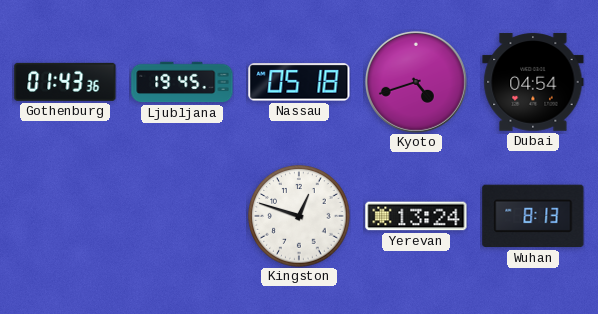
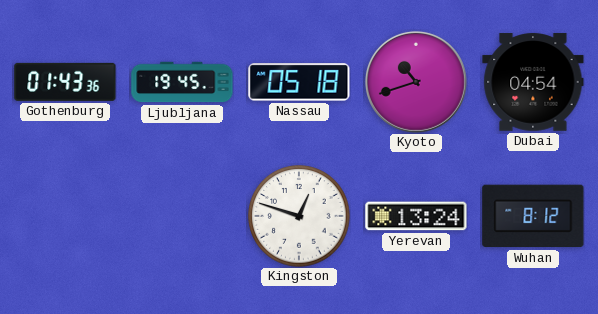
Kyoto: 4:42 -> 10:42
Wuhan: 8:13 -> 8:12
